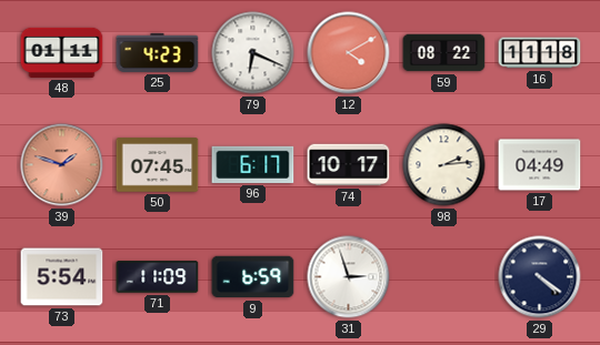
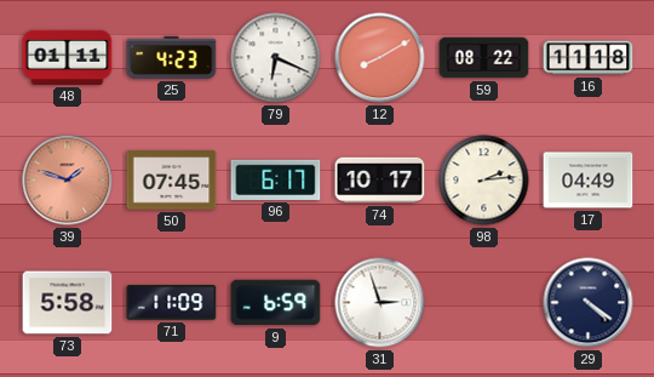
12: 4:10 -> 8:10
73: 5:54 -> 5:58
